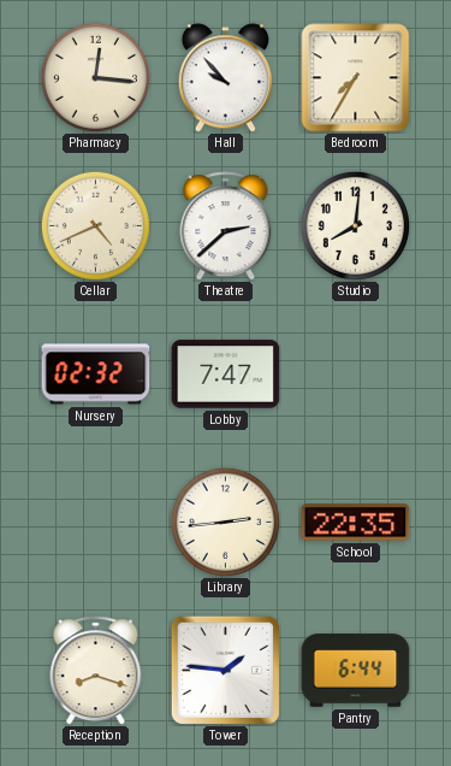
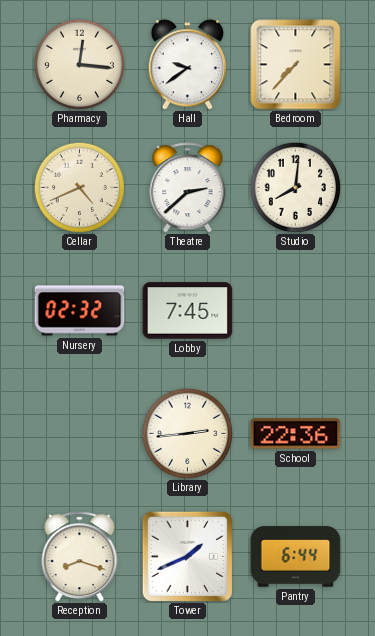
Hall: 9:53 -> 9:39
Bedroom: 7:35 -> 7:37
Lobby: 7:47 -> 7:45
School: 22:35 -> 22:36
Tower: 1:46 -> 1:41
